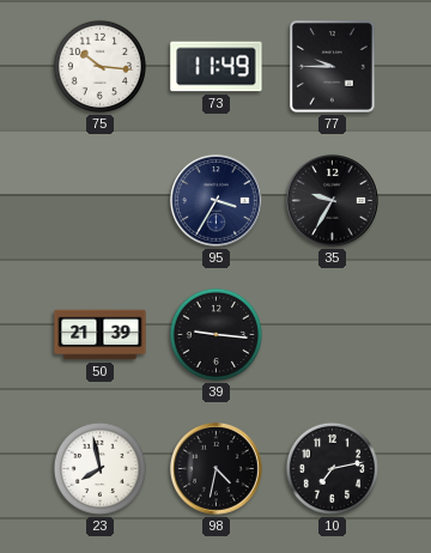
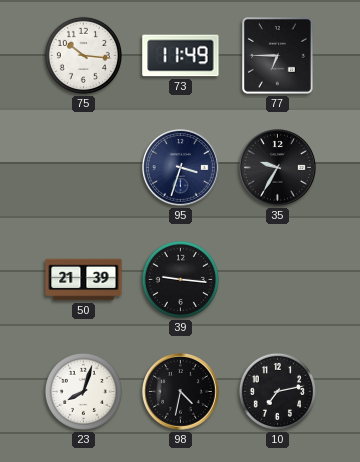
77: 9:45 -> 6:45
95: 3:35 -> 3:33
23: 7:58 -> 8:03
